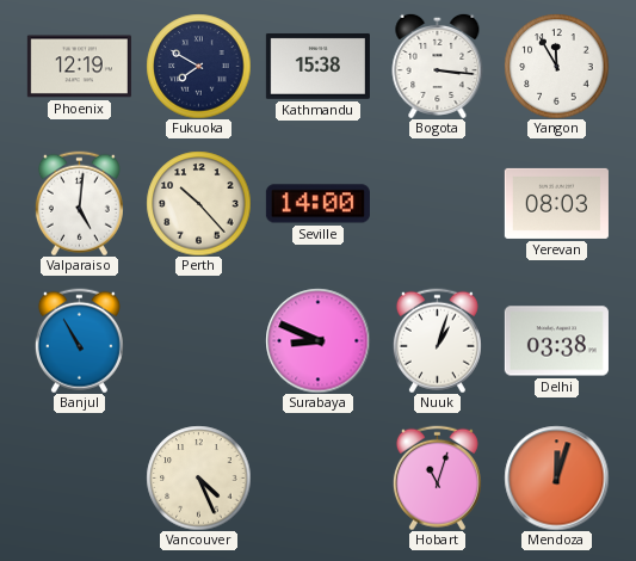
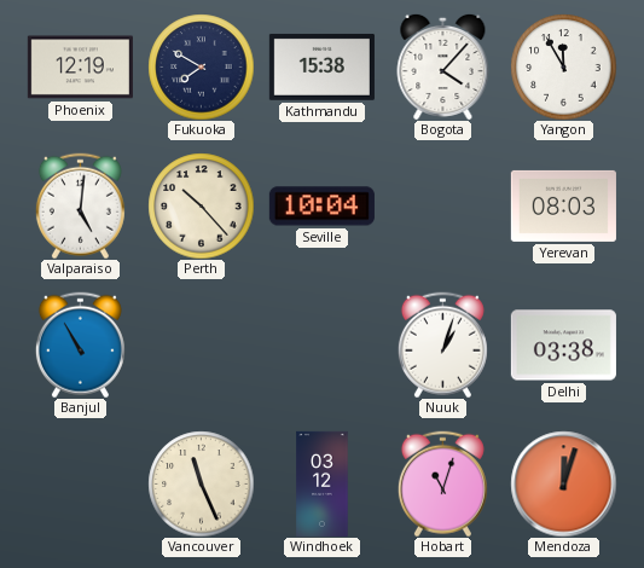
Bogota: 3:16 -> 4:07
Seville: 14:00 -> 10:04
Surabaya: 8:49 -> none
Vancouver: 4:26 -> 11:26
Windhoek: none -> 03:12
